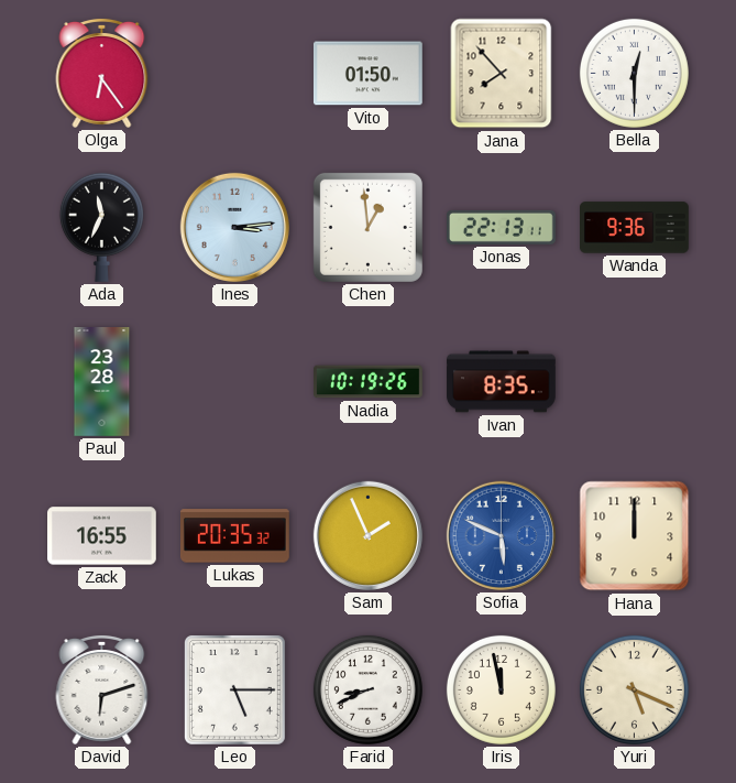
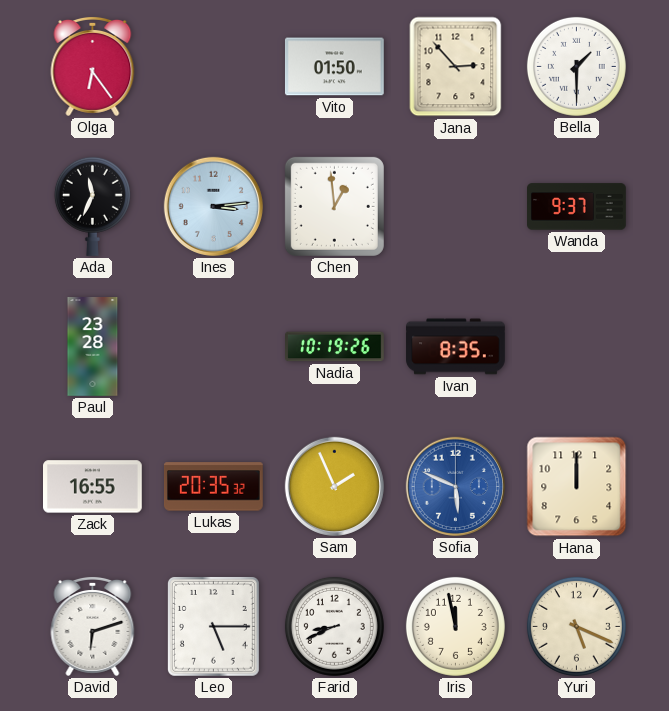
Jana: 7:53 -> 2:53
Bella: 12:30 -> 1:30
Jonas: 22:13 -> none
Wanda: 9:36 -> 9:37
